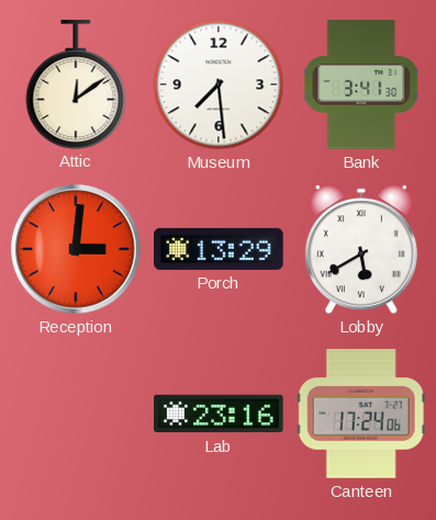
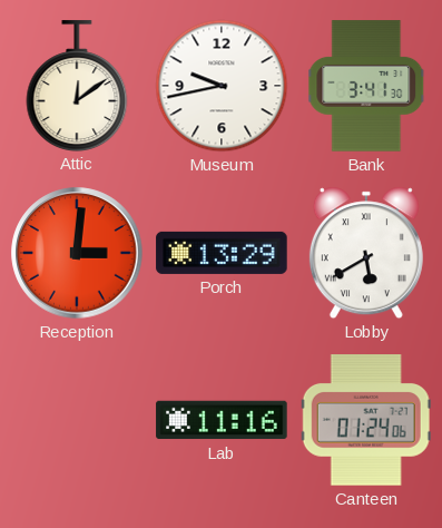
Museum: 7:29 -> 9:43
Lab: 23:16 -> 11:16
Canteen: 17:24 -> 01:24
